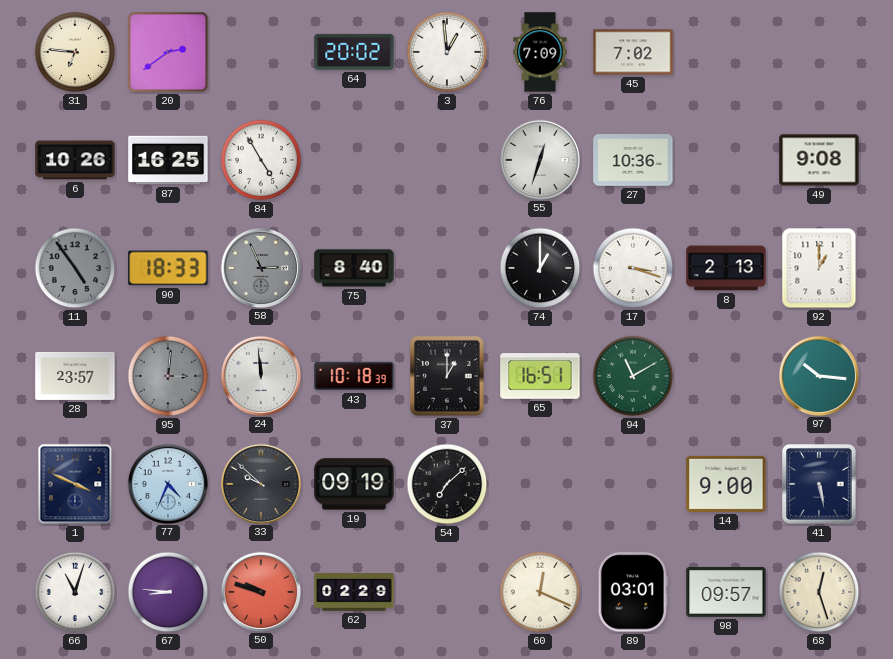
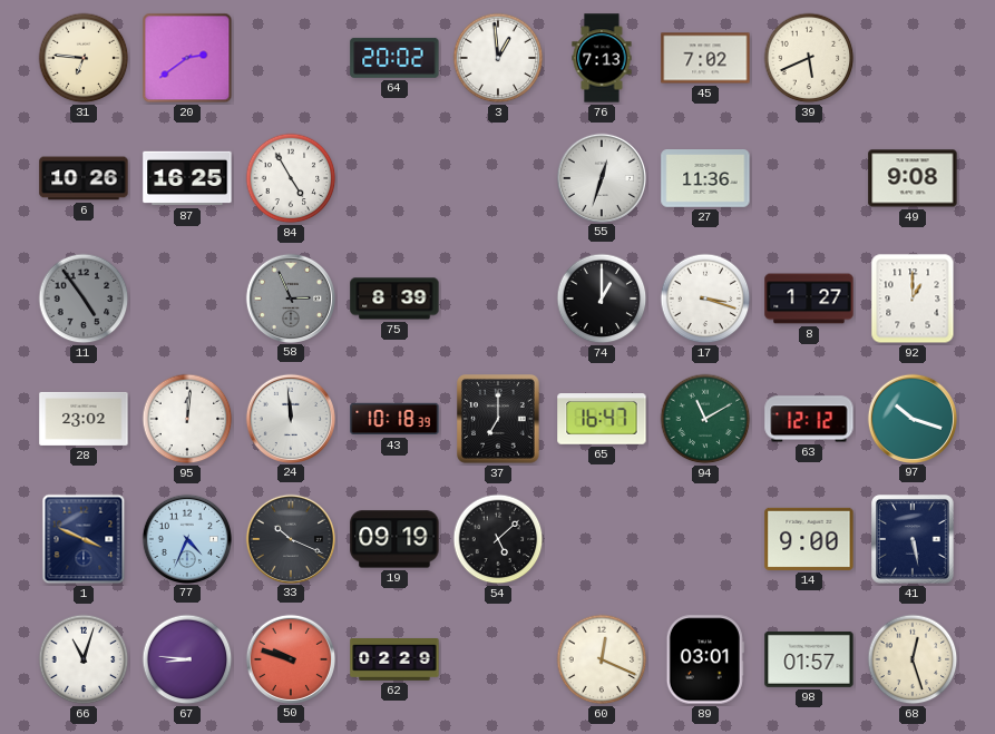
76: 7:09 -> 7:13
39: none -> 5:41
27: 10:36 -> 11:36
90: 18:33 -> none
75: 8:40 -> 8:39
8: 2:13 -> 1:27
28: 23:57 -> 23:02
95: 3:01 -> 12:01
95 dial: grey -> white
37: 1:00 -> 7:00
65: 16:51 -> 16:47
63: none -> 12:12
97: 10:16 -> 10:18
33: 9:52 -> 10:19
54: 7:08 -> 5:08
98: 09:57 -> 01:57
